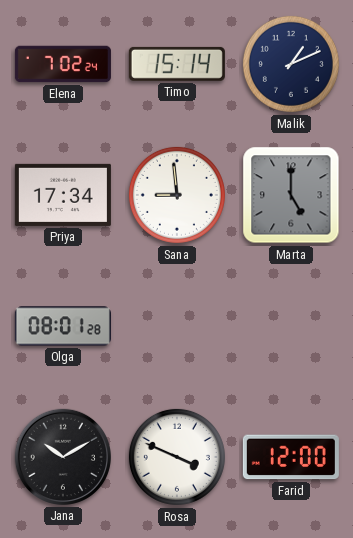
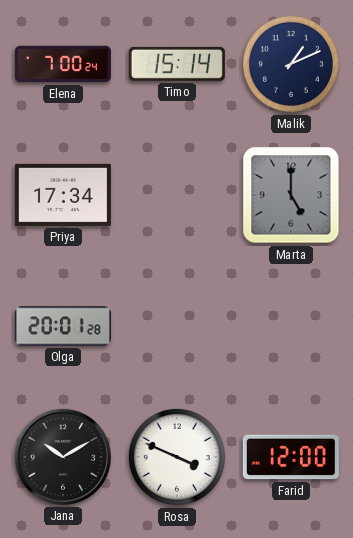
Elena: 7:02 -> 7:00
Sana: 8:59 -> none
Olga: 08:01 -> 20:01
